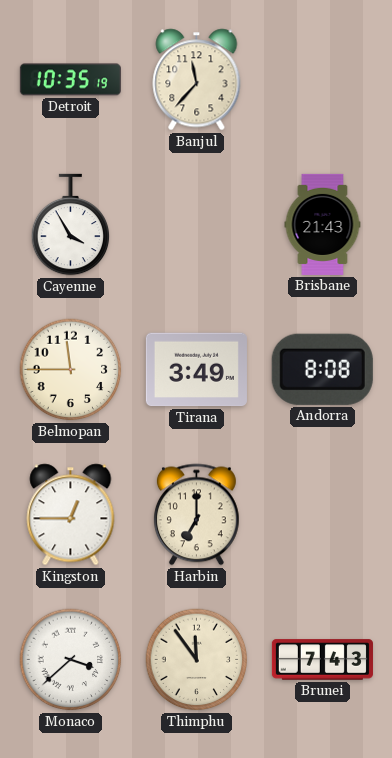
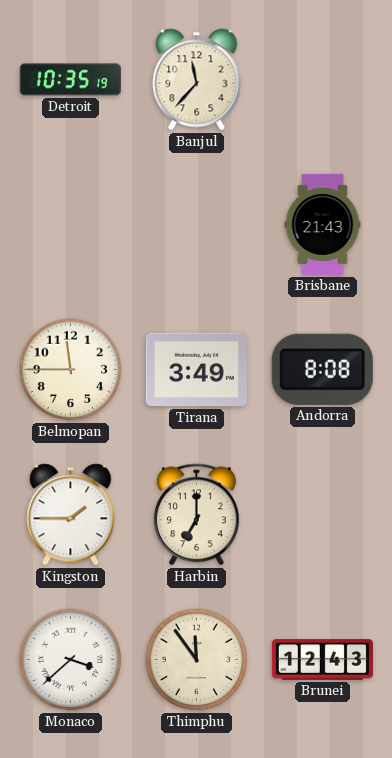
Cayenne: 3:55 -> none
Kingston: 12:45 -> 1:45
Brunei: 7:43 -> 12:43
